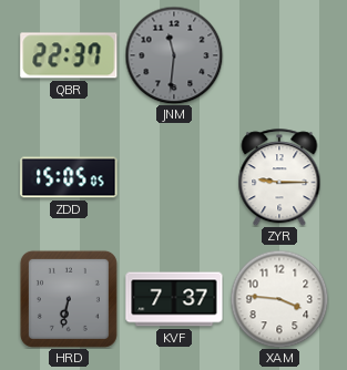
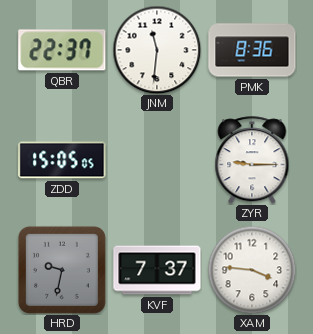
JNM dial: grey -> white
PMK: none -> 8:36
HRD: 6:32 -> 9:32
